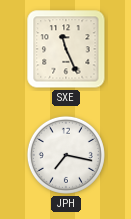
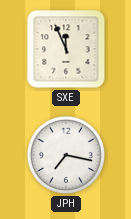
SXE: 11:26 -> 11:56
